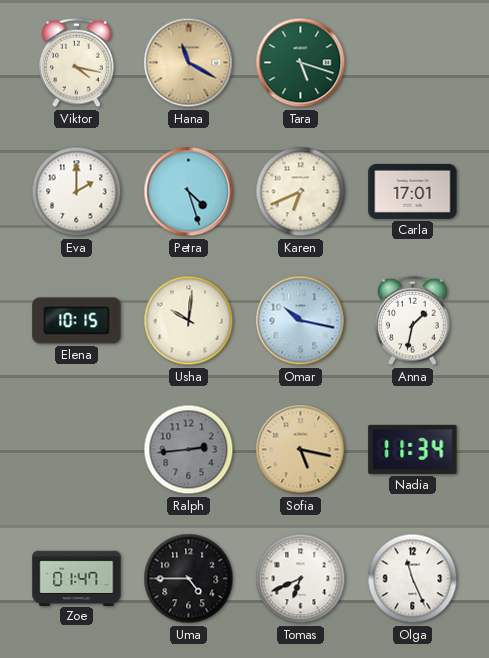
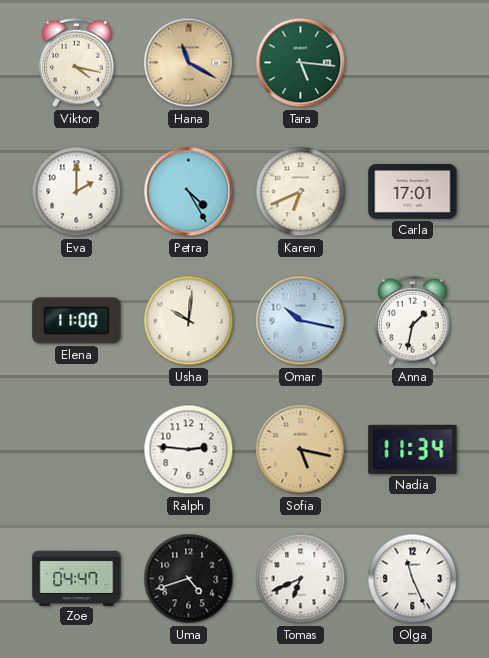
Tara: 5:18 -> 5:16
Petra: 4:27 -> 4:25
Elena: 10:15 -> 11:00
Ralph: 2:44 -> 2:46
Ralph dial: grey -> white
Zoe: 01:47 -> 04:47
Uma: 4:45 -> 4:42
